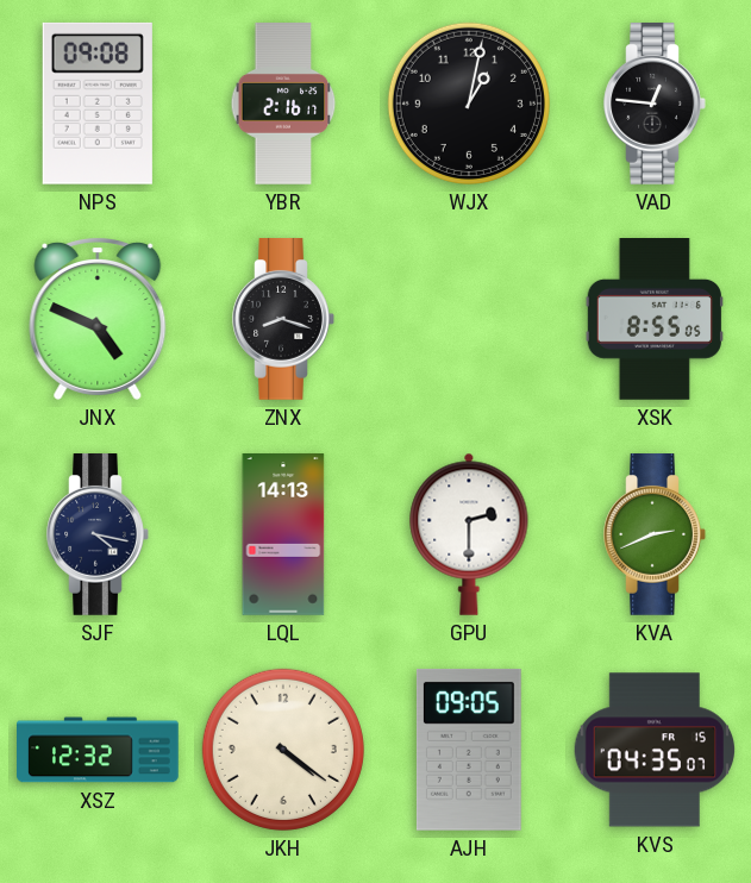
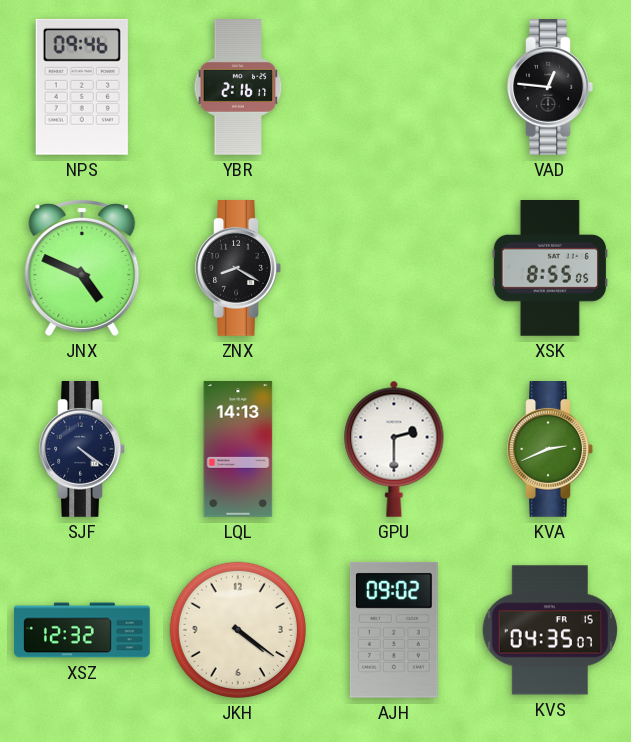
NPS: 09:08 -> 09:46
WJX: 1:02 -> none
ZNX: 8:18 -> 8:20
SJF: 4:17 -> 4:21
AJH: 09:05 -> 09:02
